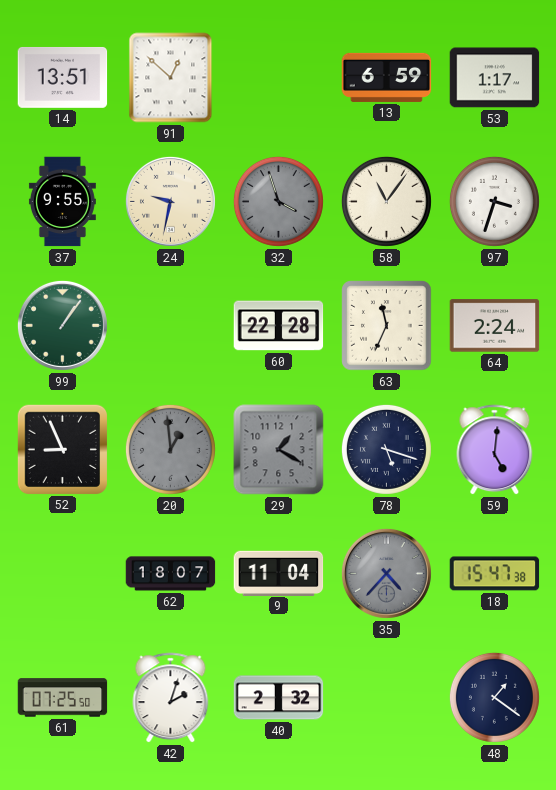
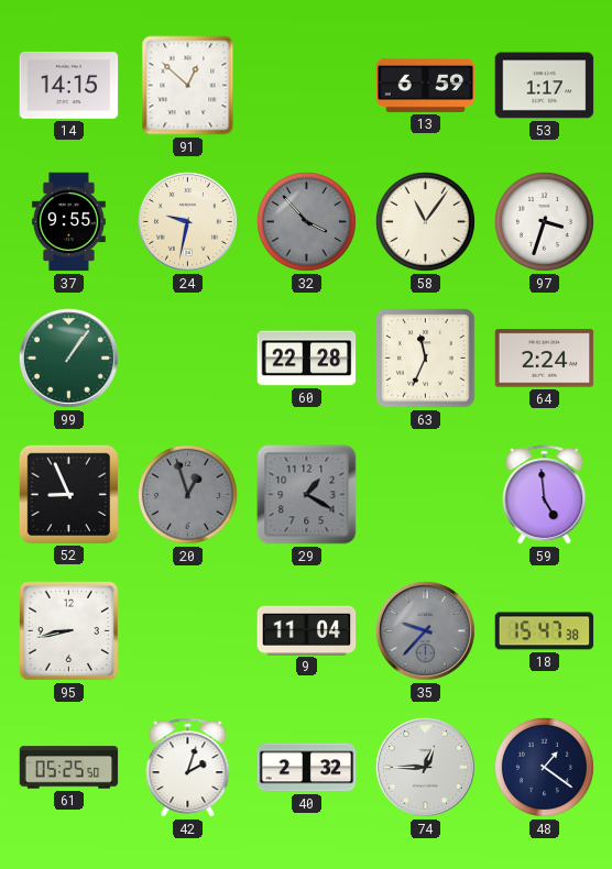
14: 13:51 -> 14:15
32: 3:57 -> 3:53
20: 12:59 -> 12:57
78: 5:18 -> none
59: 5:01 -> 4:59
95: none -> 8:43
62: 18:07 -> none
35: 4:37 -> 9:37
61: 07:25 -> 05:25
74: none -> 12:45
